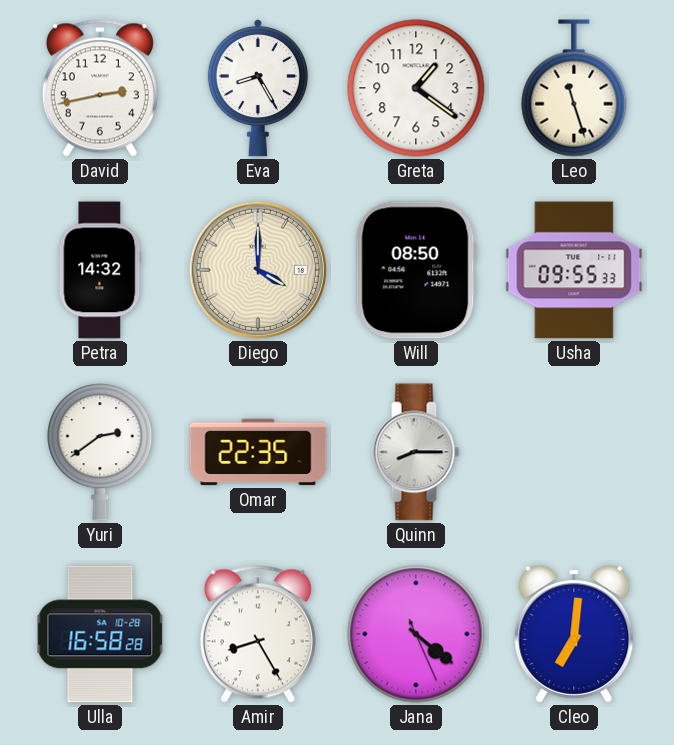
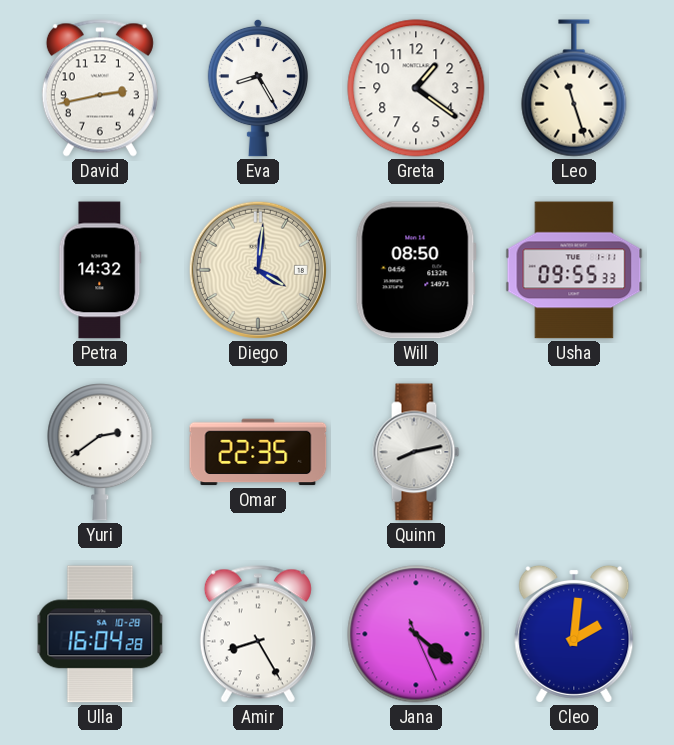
Diego: 4:00 -> 4:01
Quinn: 8:15 -> 8:13
Ulla: 16:58 -> 16:04
Cleo: 7:01 -> 2:01
